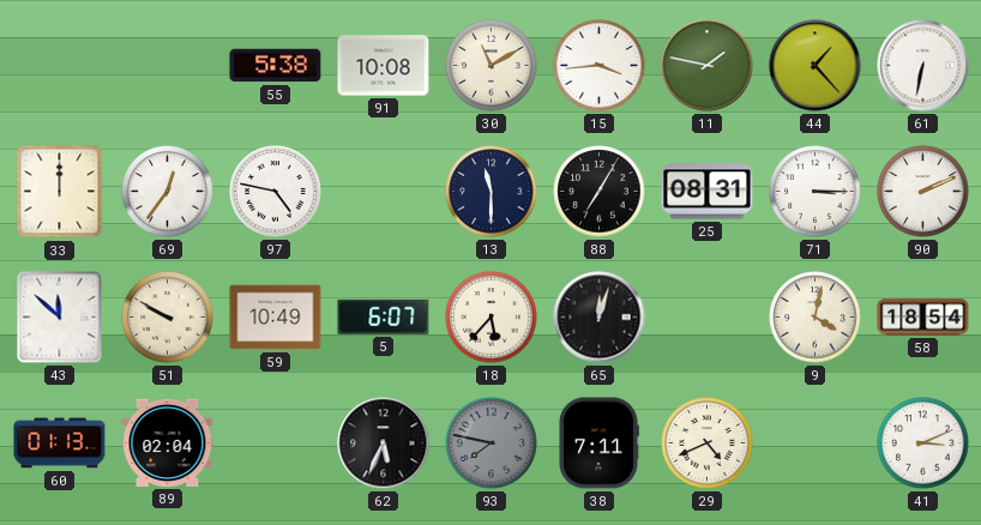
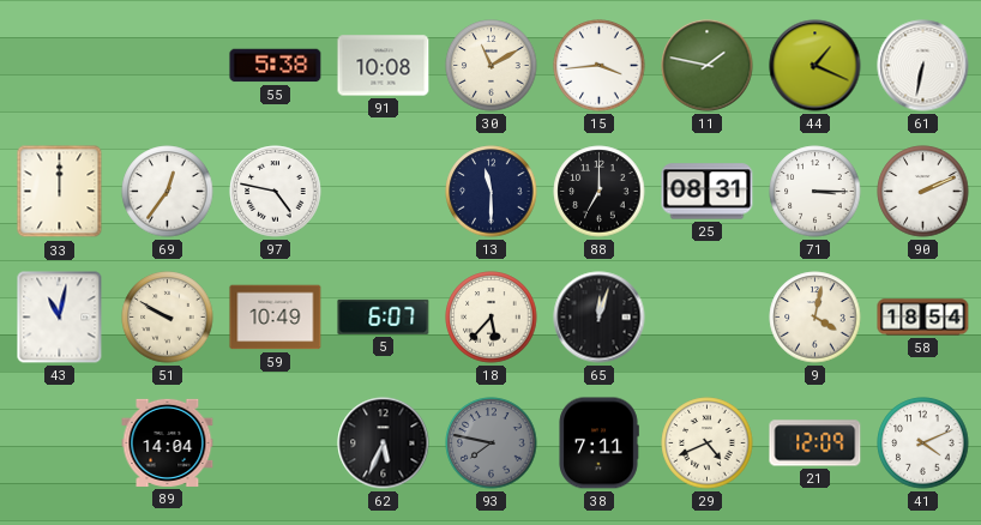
44: 1:23 -> 1:19
88: 7:05 -> 7:00
43: 11:52 -> 11:02
60: 01:13 -> none
89: 02:04 -> 14:04
21: none -> 12:09
41: 3:11 -> 4:11
